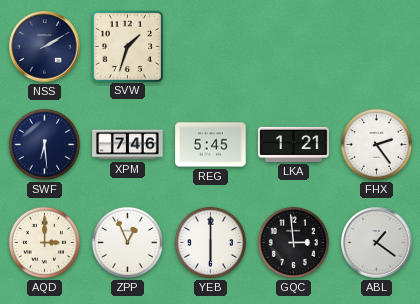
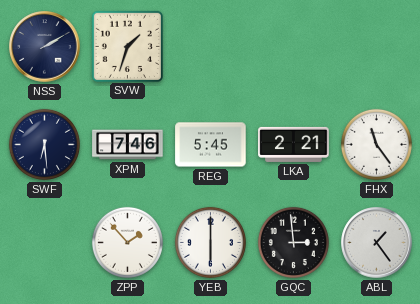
LKA: 1:21 -> 2:21
FHX: 2:24 -> 11:24
AQD: 3:00 -> none
ZPP: 12:56 -> 1:53
ABL: 1:21 -> 1:24
